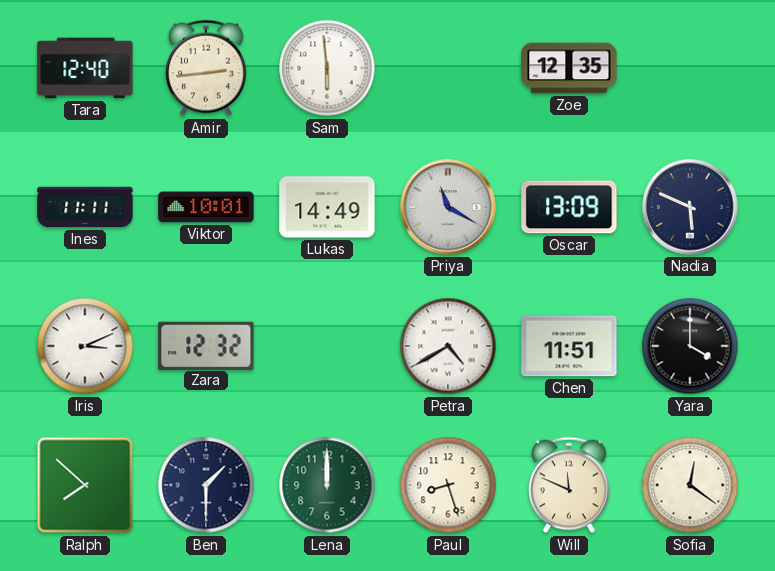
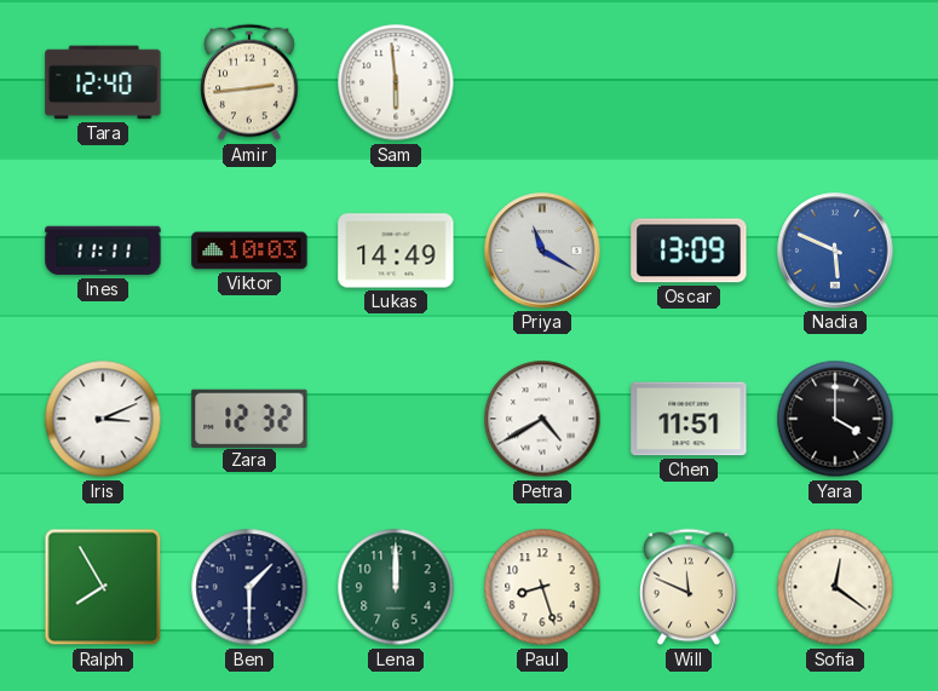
Zoe: 12:35 -> none
Viktor: 10:01 -> 10:03
Nadia dial: navy -> blue
Ralph: 7:52 -> 7:55
